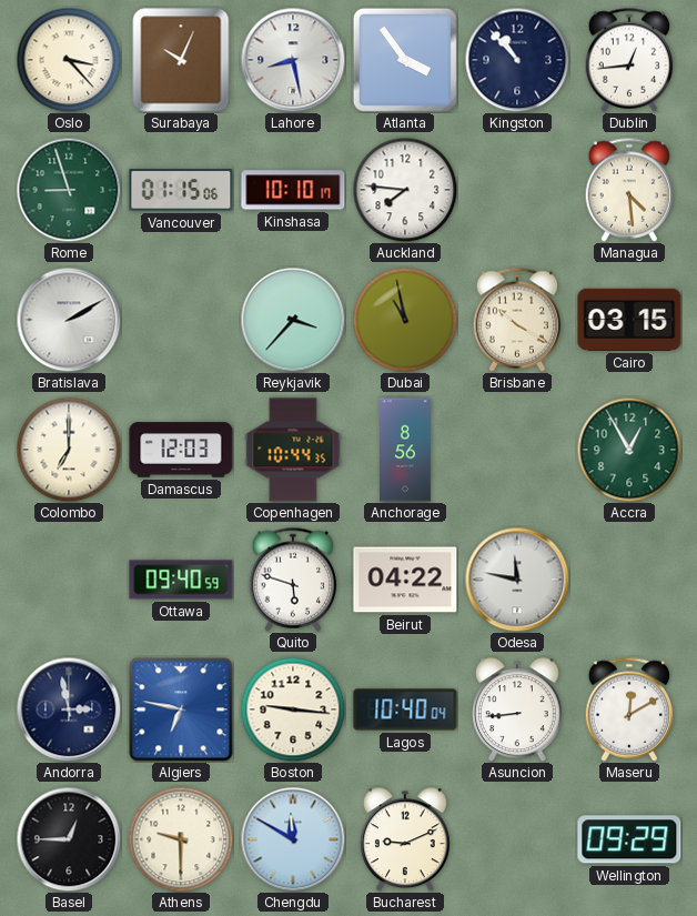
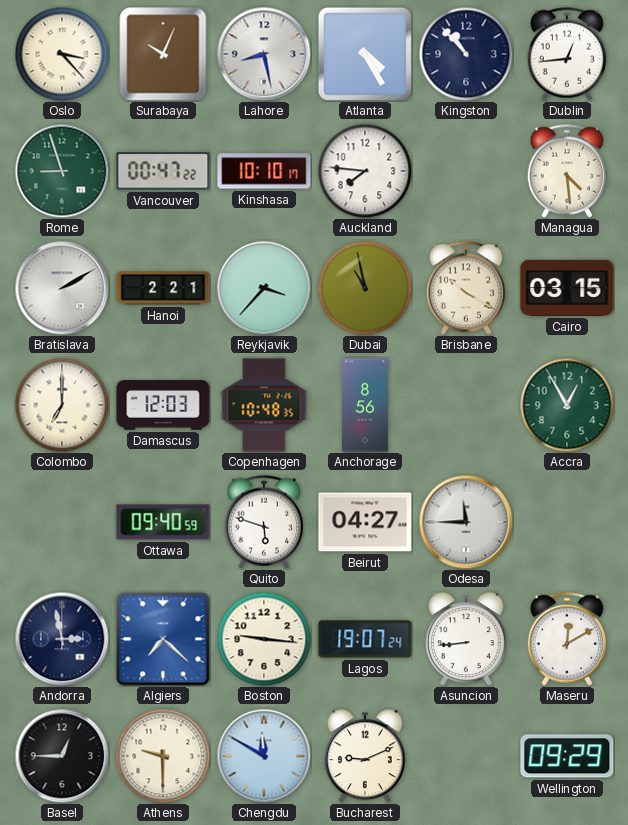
Atlanta: 3:54 -> 4:25
Vancouver: 01:15 -> 00:47
Hanoi: none -> 2:21
Copenhagen: 10:44 -> 10:48
Beirut: 04:22 -> 04:27
Odesa: 11:47 -> 11:45
Algiers: 6:47 -> 7:22
Lagos: 10:40 -> 19:07
